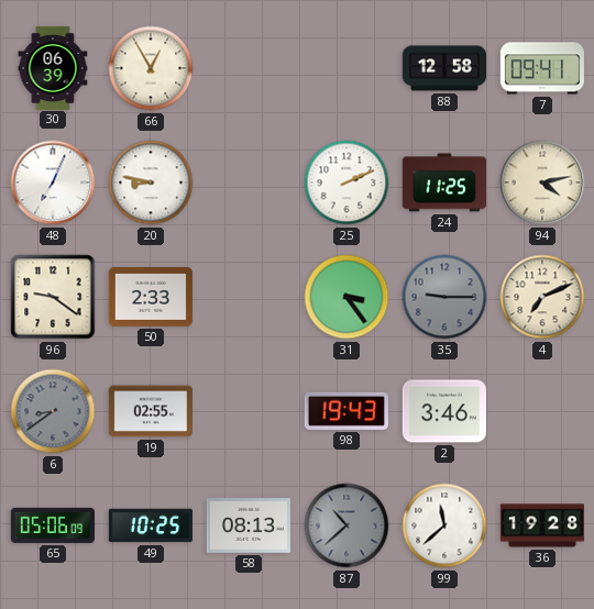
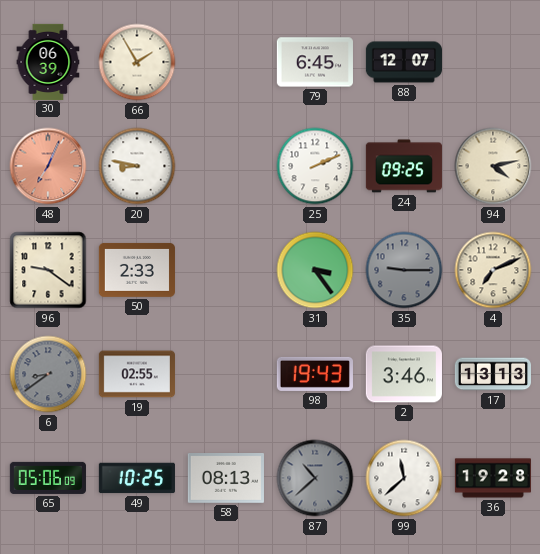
66: 12:55 -> 1:55
79: none -> 6:45
88: 12:58 -> 12:07
7: 09:41 -> none
48 dial: white -> salmon
24: 11:25 -> 09:25
17: none -> 13:13
